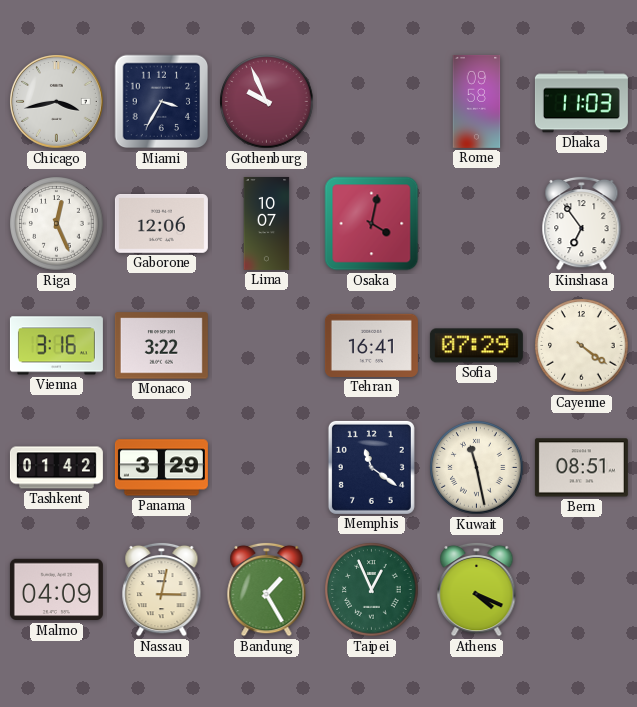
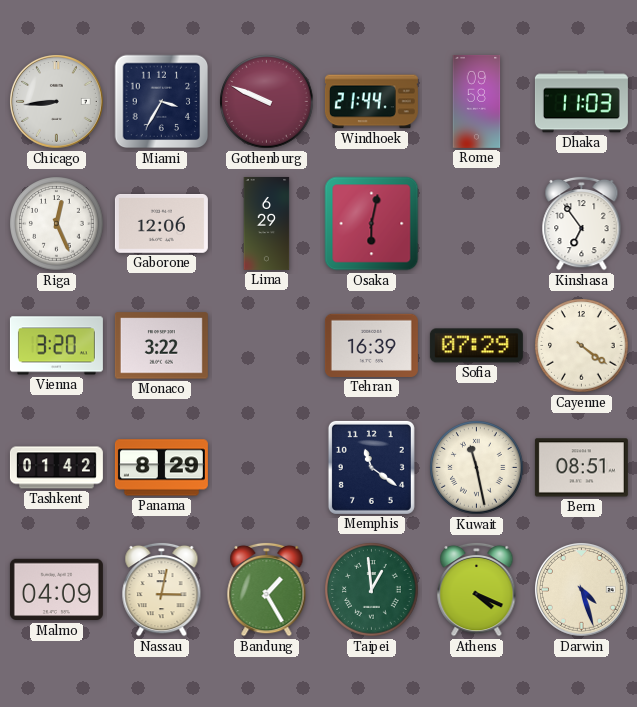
Chicago: 3:43 -> 8:44
Gothenburg: 9:56 -> 9:49
Windhoek: none -> 21:44
Lima: 10:07 -> 6:29
Osaka: 4:02 -> 6:02
Vienna: 3:16 -> 3:20
Tehran: 16:41 -> 16:39
Panama: 3:29 -> 8:29
Taipei: 12:56 -> 12:59
Darwin: none -> 4:27
